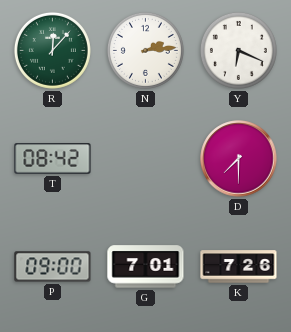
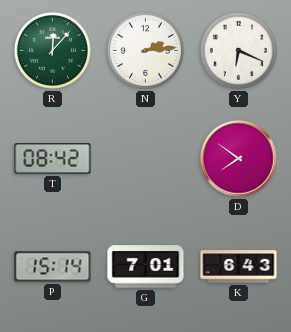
D: 7:30 -> 7:51
P: 09:00 -> 15:14
K: 7:26 -> 6:43
